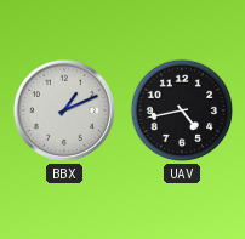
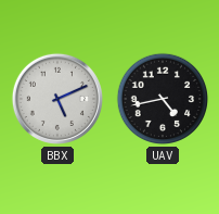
BBX: 1:11 -> 5:11
